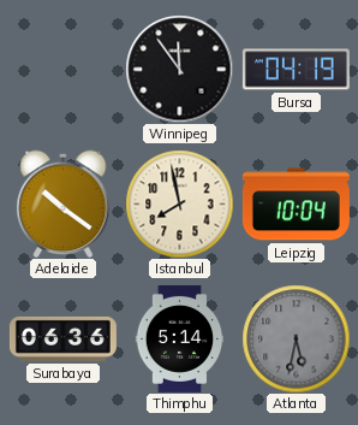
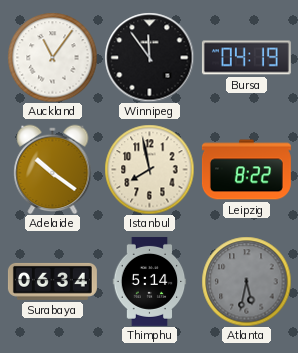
Auckland: none -> 11:06
Leipzig: 10:04 -> 8:22
Surabaya: 06:36 -> 06:34
